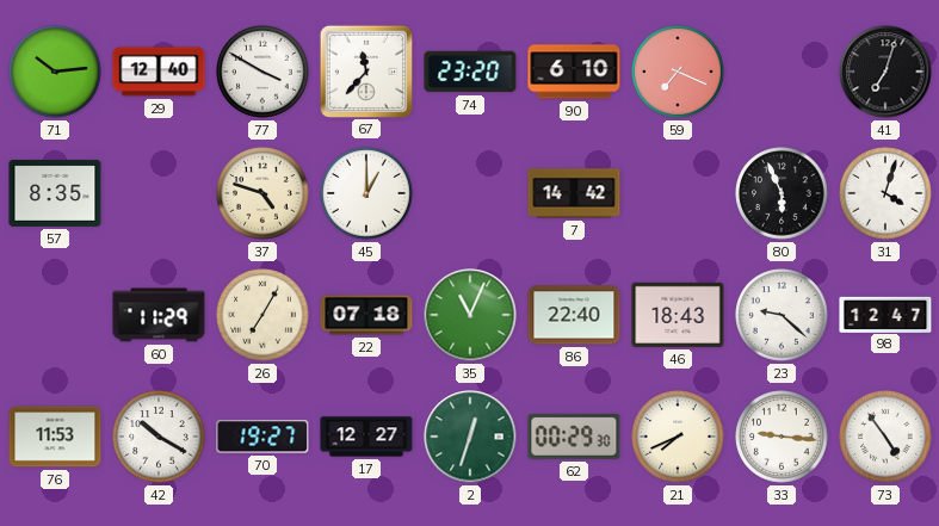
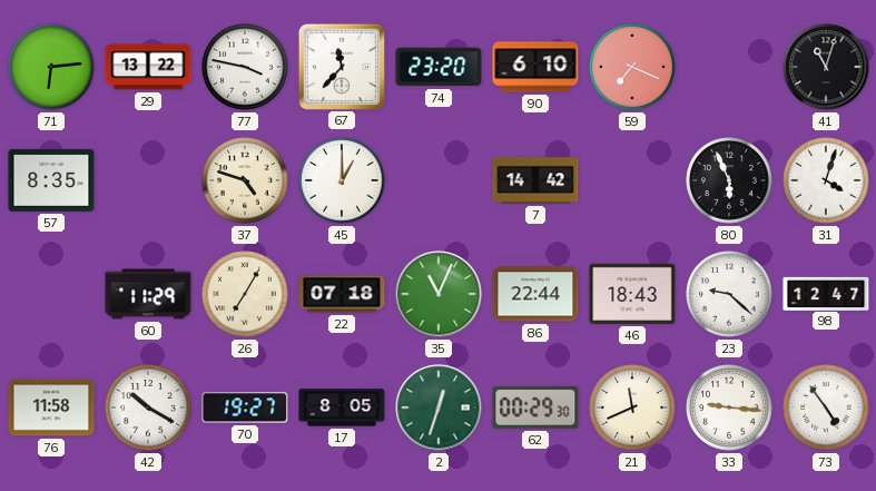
71: 10:14 -> 6:14
29: 12:40 -> 13:22
77: 3:50 -> 3:47
41: 7:03 -> 11:03
86: 22:40 -> 22:44
76: 11:53 -> 11:58
17: 12:27 -> 8:05
21: 7:41 -> 11:41
